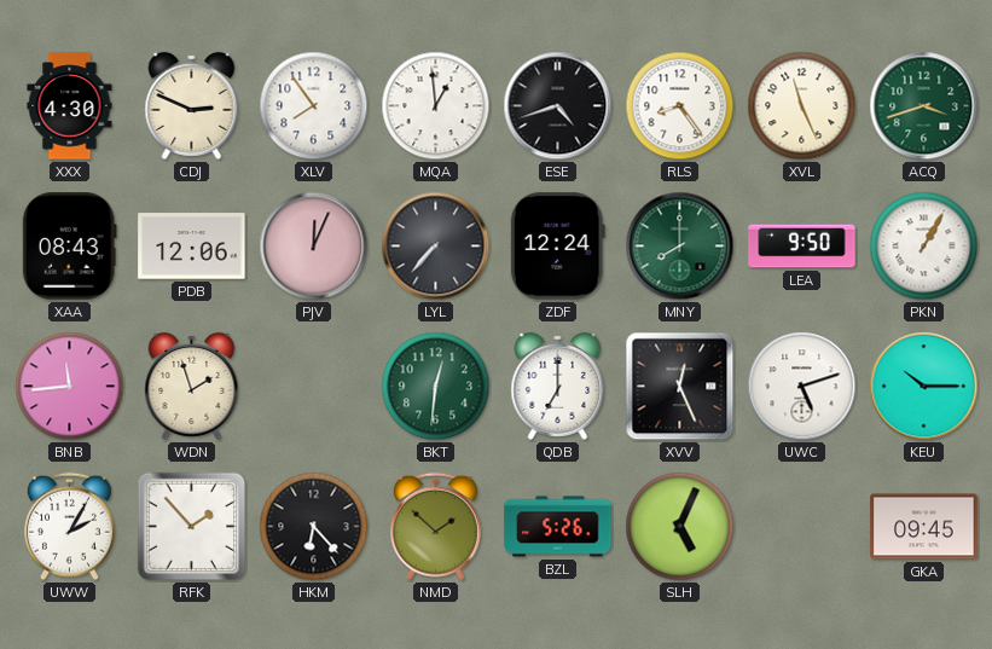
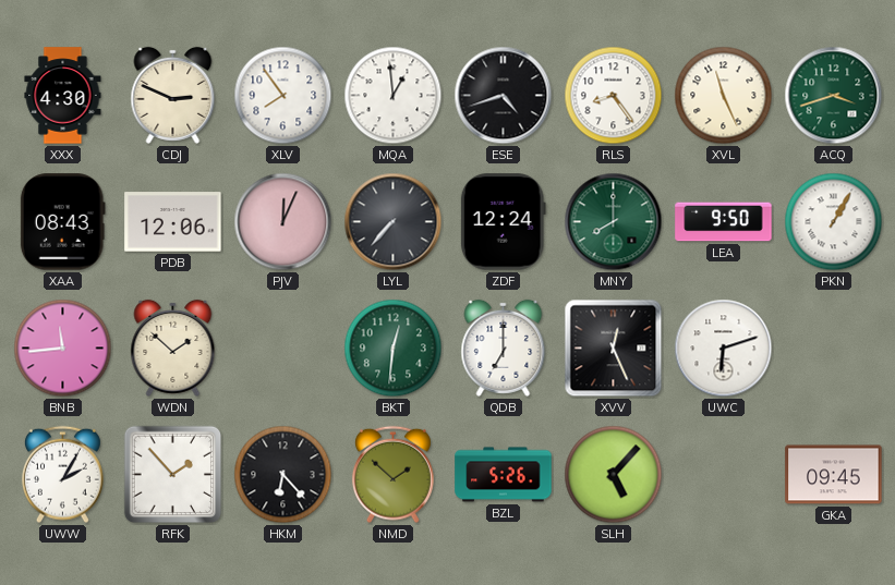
WDN: 1:57 -> 1:52
UWC: 5:12 -> 6:12
KEU: 10:15 -> none
SLH: 5:04 -> 5:07
